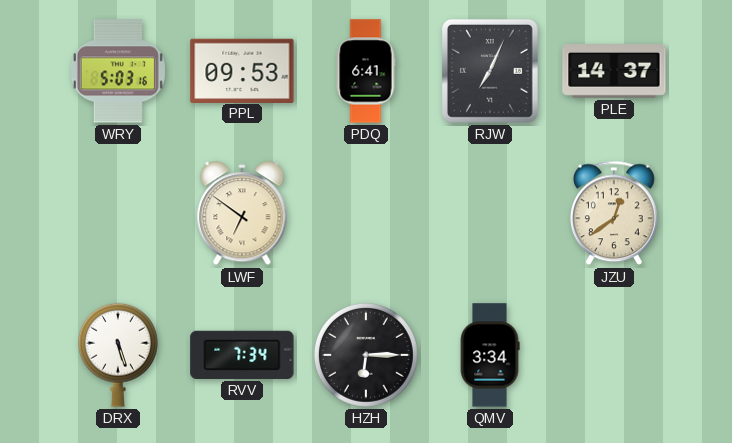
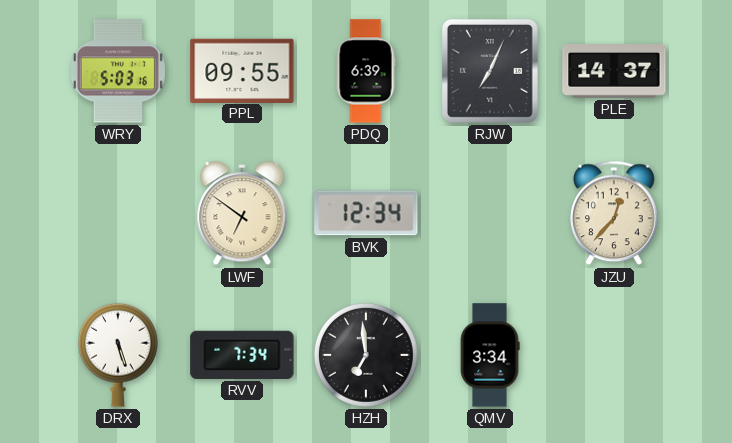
PPL: 09:53 -> 09:55
PDQ: 6:41 -> 6:39
BVK: none -> 12:34
JZU: 12:39 -> 12:37
HZH: 6:15 -> 6:59
